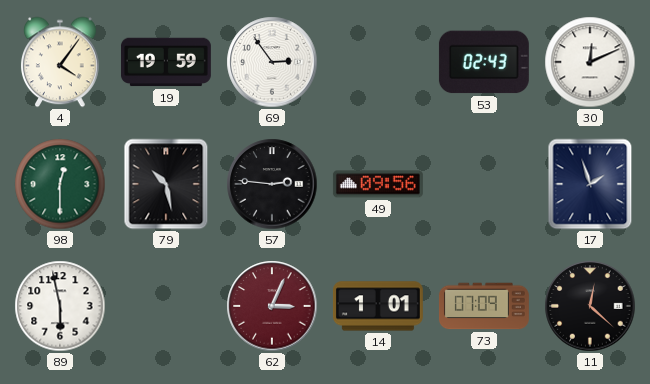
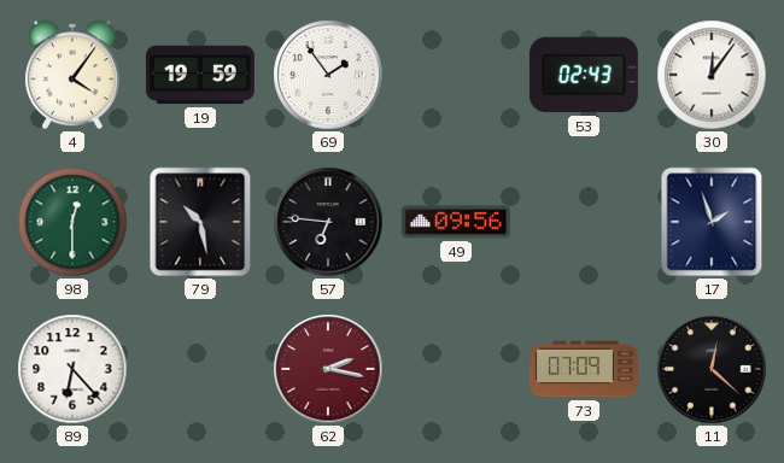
69: 2:54 -> 1:54
30: 12:11 -> 12:06
57: 2:46 -> 6:46
89: 5:58 -> 6:23
62: 3:04 -> 2:17
14: 1:01 -> none
